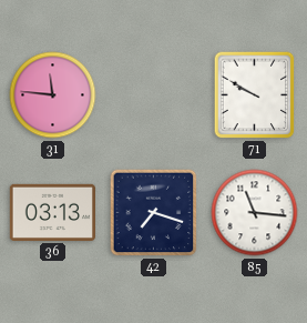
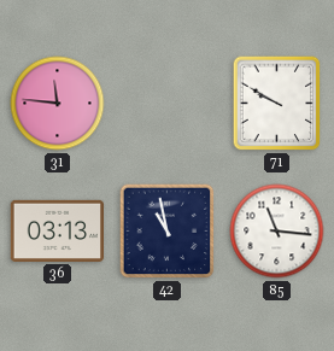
42: 7:18 -> 10:58
